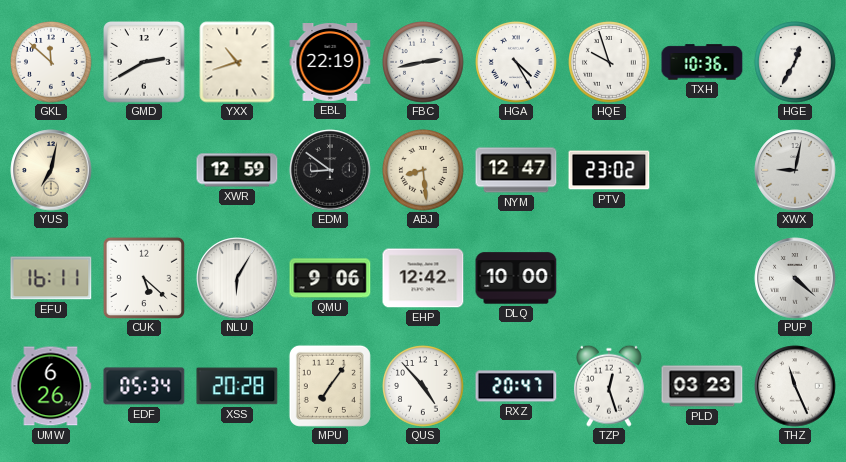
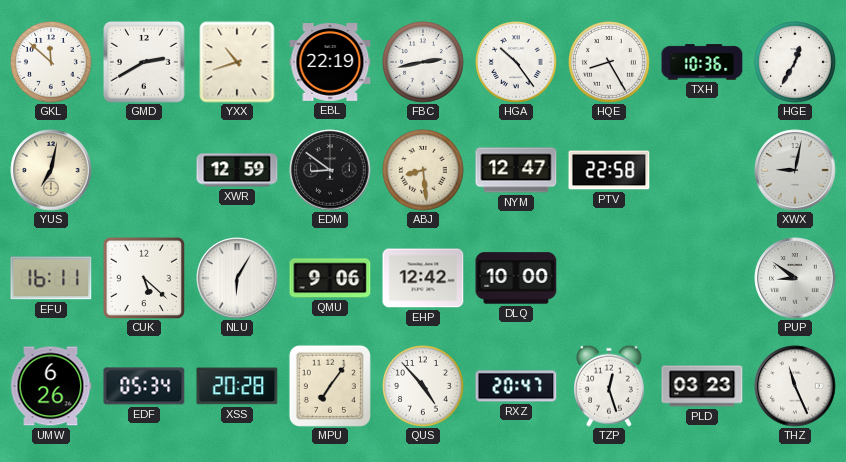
HGA: 4:25 -> 10:24
HQE: 9:57 -> 8:25
PTV: 23:02 -> 22:58
PUP: 4:22 -> 8:51
